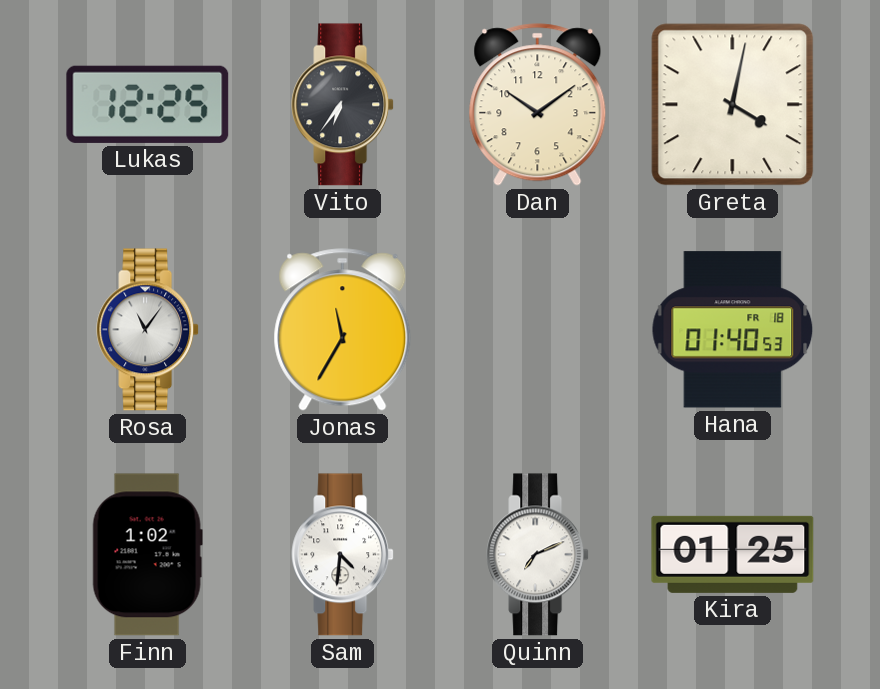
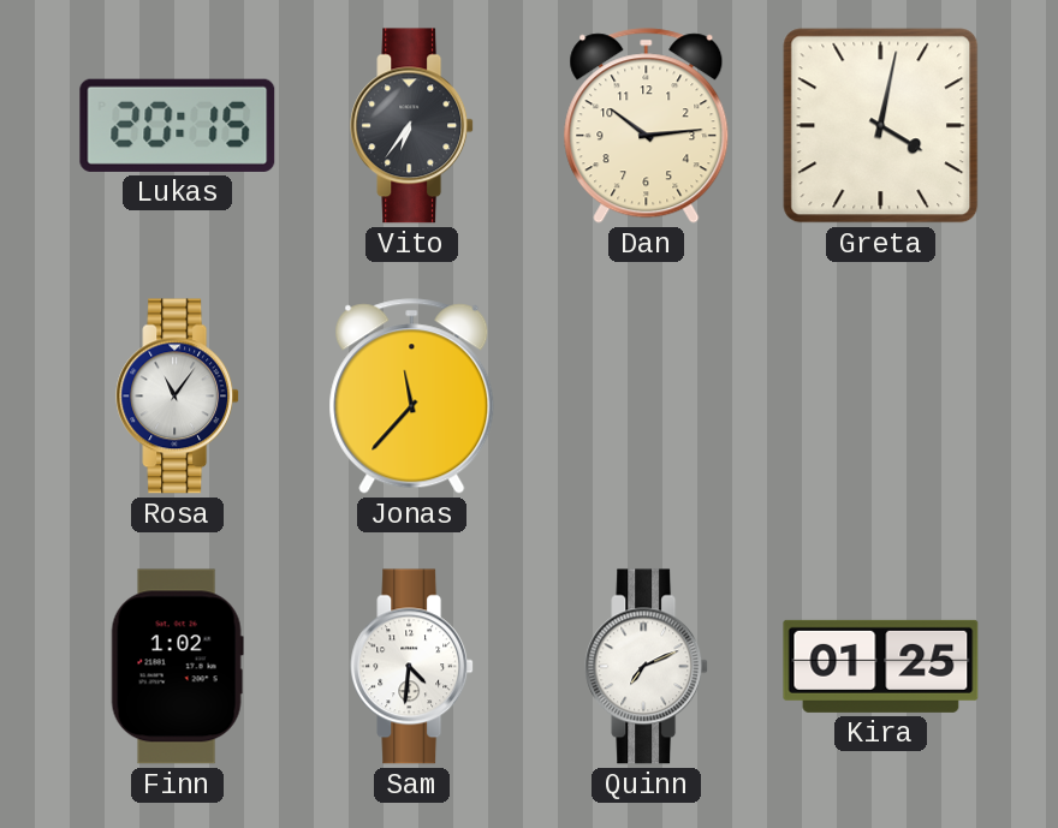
Lukas: 12:25 -> 20:15
Dan: 10:09 -> 10:14
Jonas: 11:35 -> 11:37
Hana: 01:40 -> none
